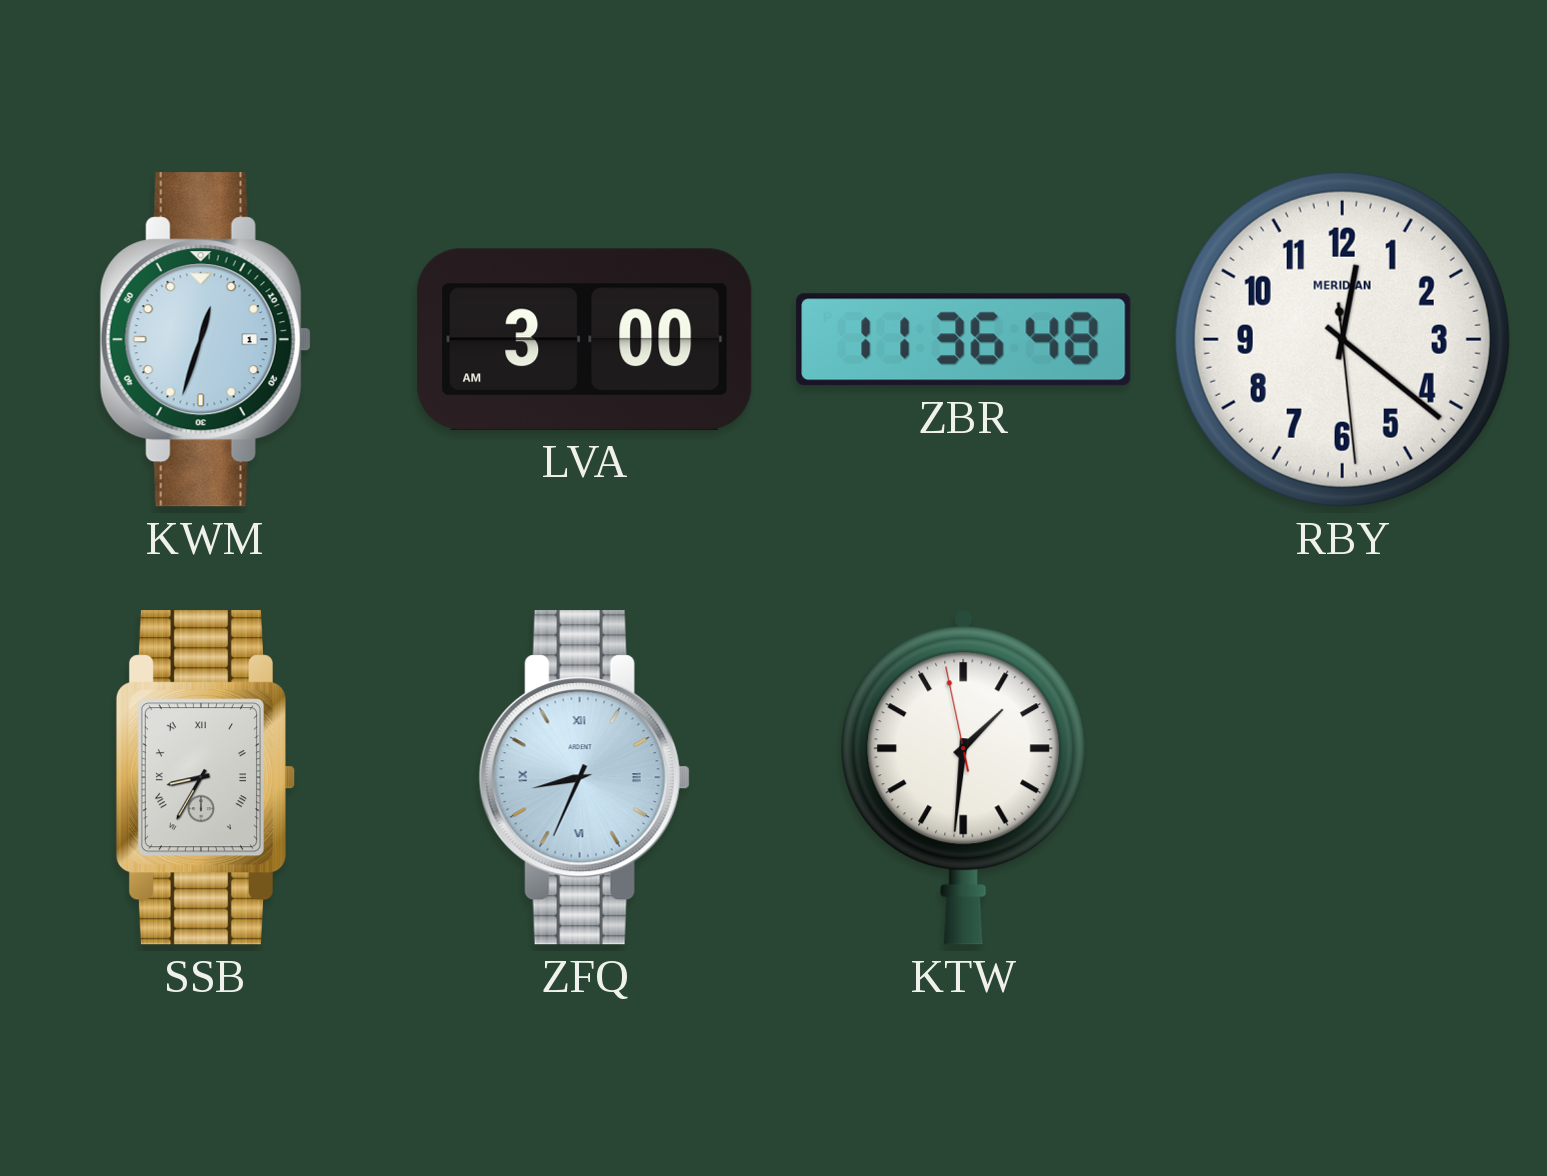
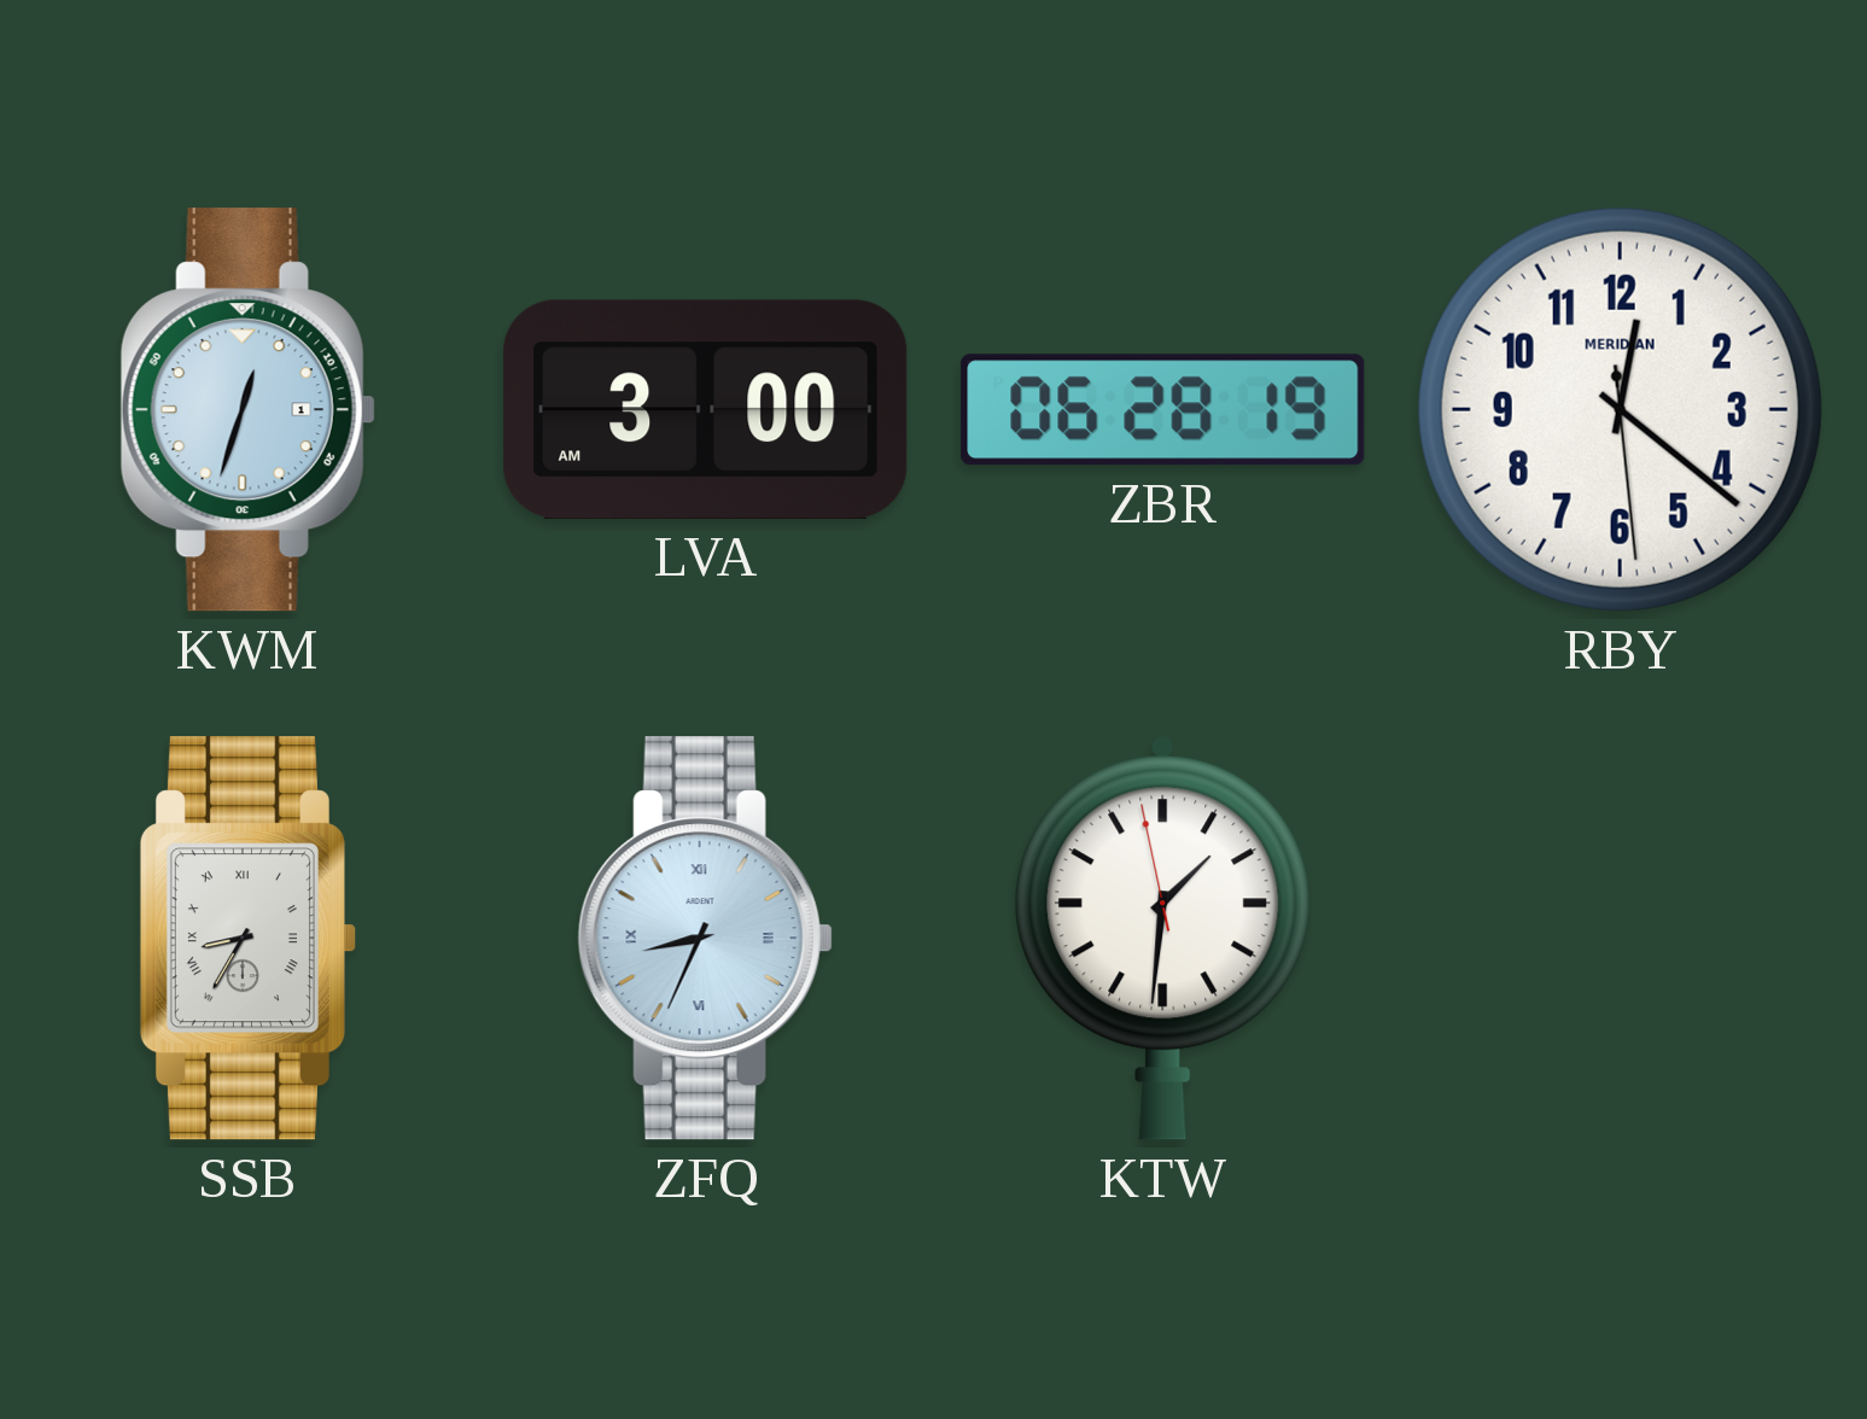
ZBR: 11:36 -> 06:28
